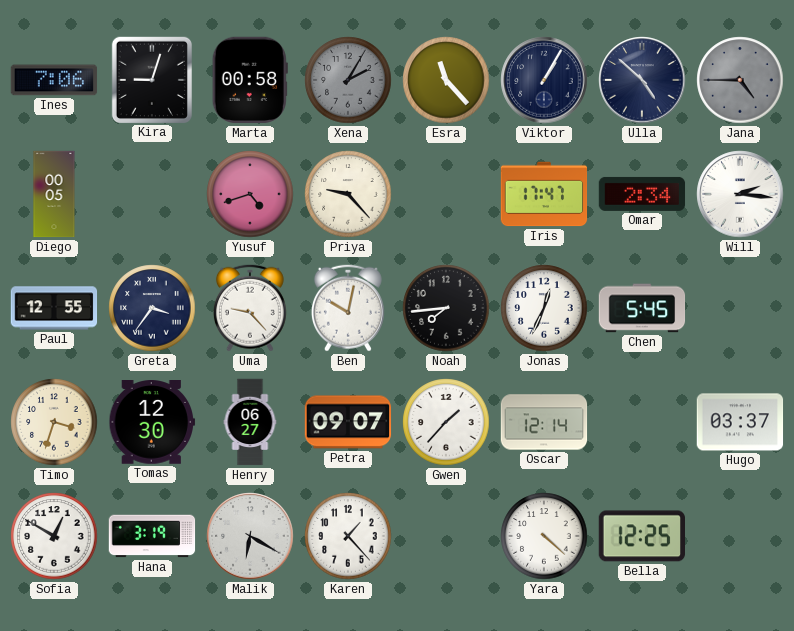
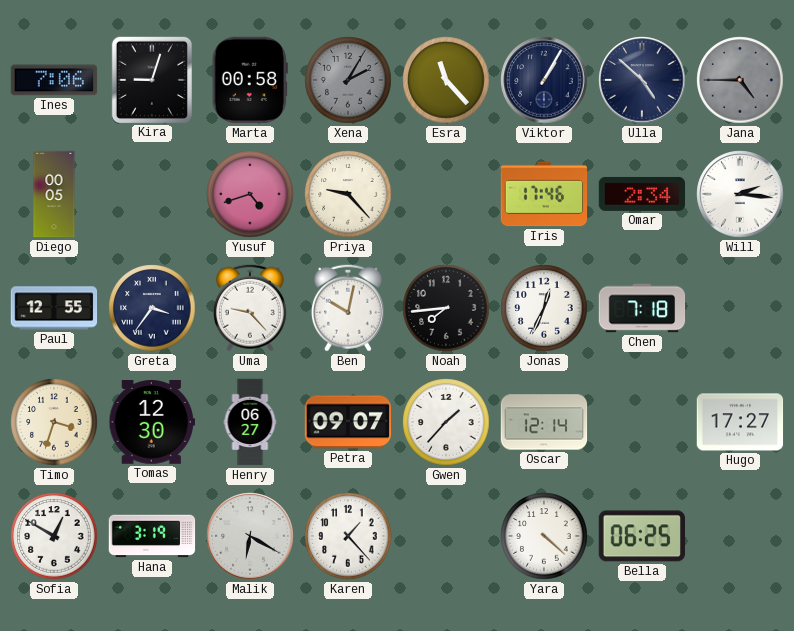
Iris: 17:47 -> 17:46
Chen: 5:45 -> 7:18
Hugo: 03:37 -> 17:27
Bella: 12:25 -> 06:25
